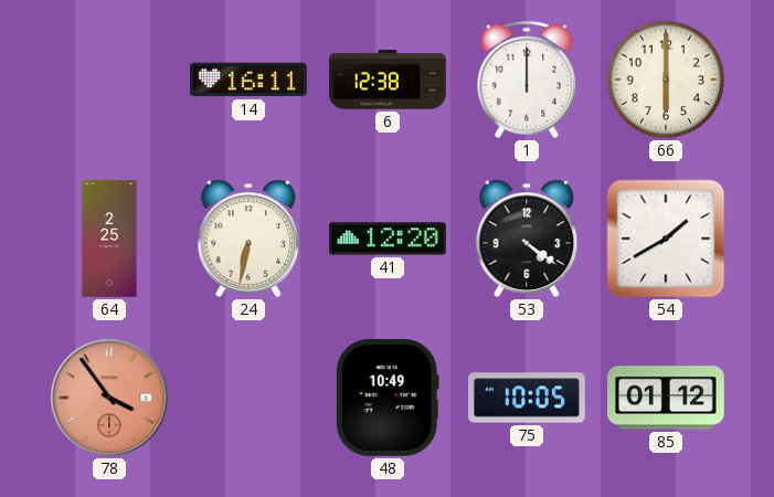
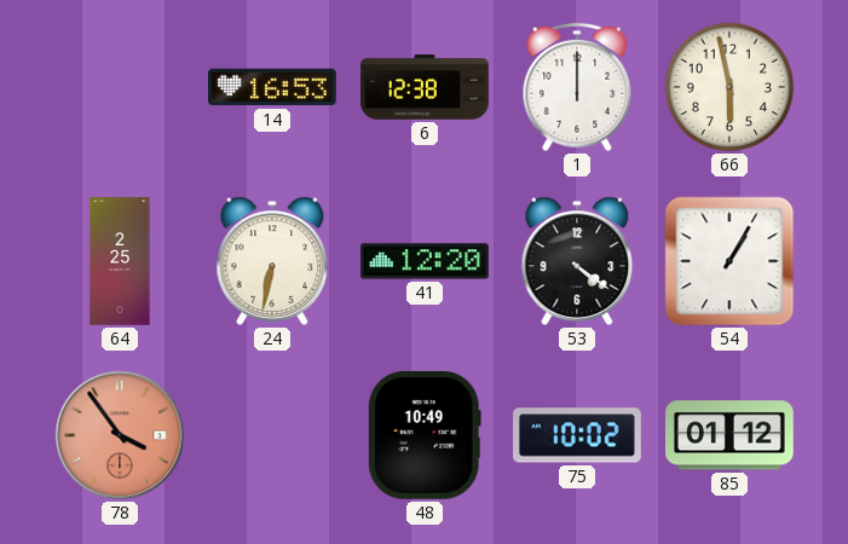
14: 16:11 -> 16:53
66: 6:00 -> 5:58
54: 1:40 -> 1:05
75: 10:05 -> 10:02
